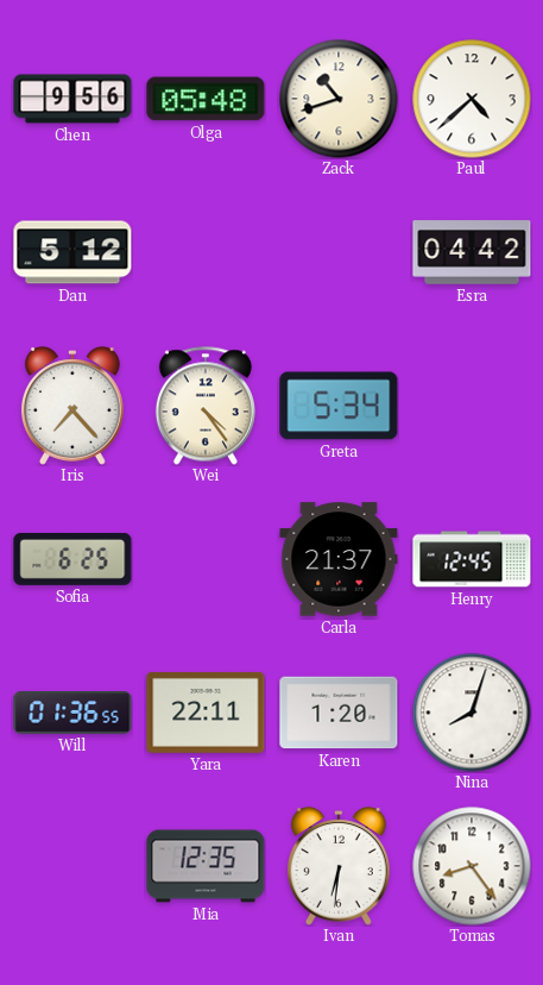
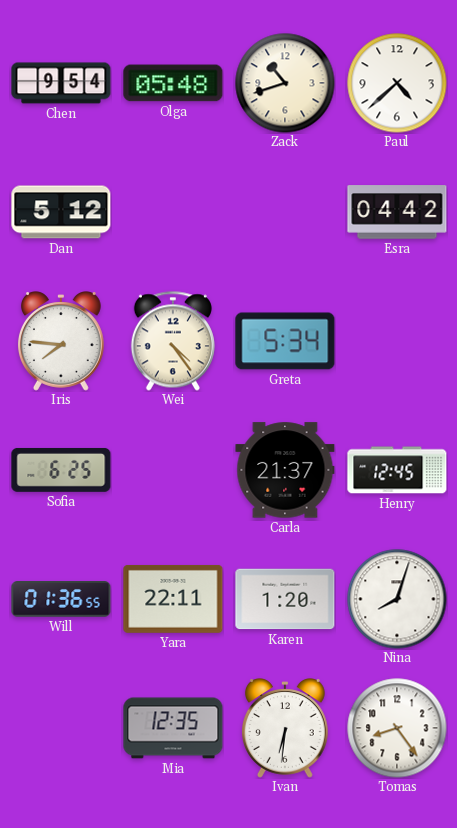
Chen: 9:56 -> 9:54
Iris: 7:23 -> 7:46
